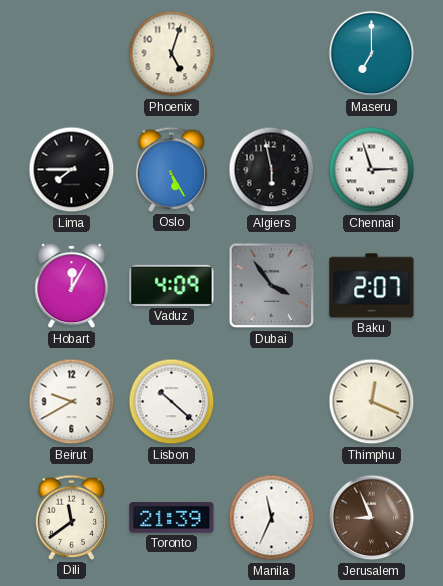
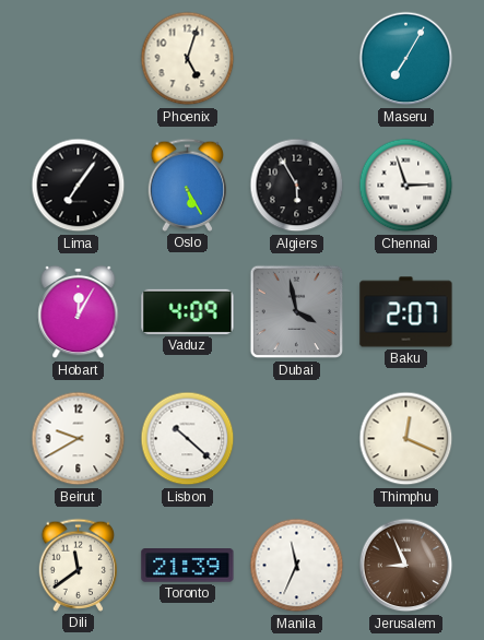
Maseru: 7:00 -> 7:05
Lima: 7:45 -> 7:06
Algiers: 5:58 -> 5:55
Dubai: 3:54 -> 3:58
